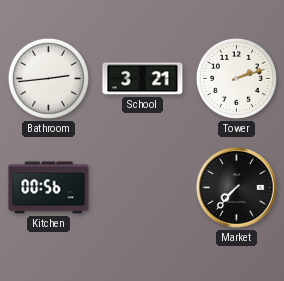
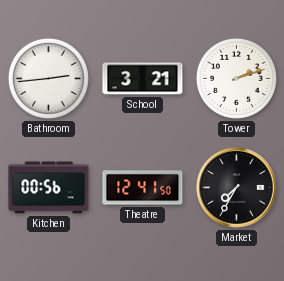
Theatre: none -> 12:41
Market: 7:37 -> 7:35
